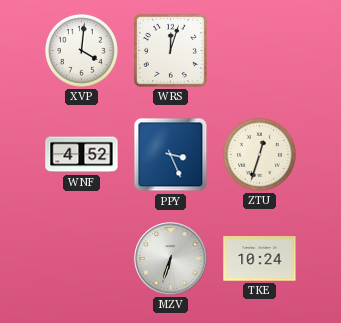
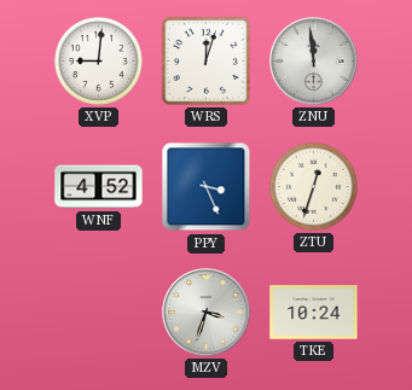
XVP: 4:01 -> 9:01
ZNU: none -> 11:59
MZV: 6:33 -> 3:33
